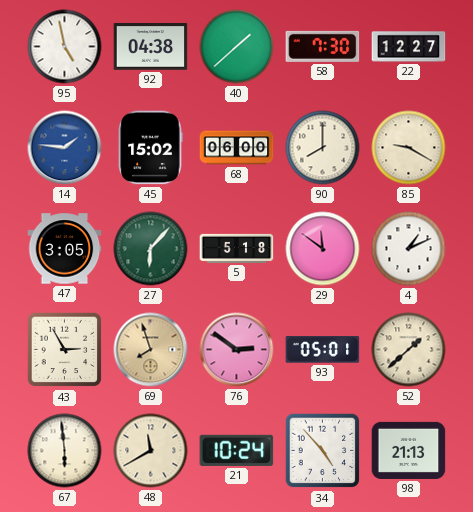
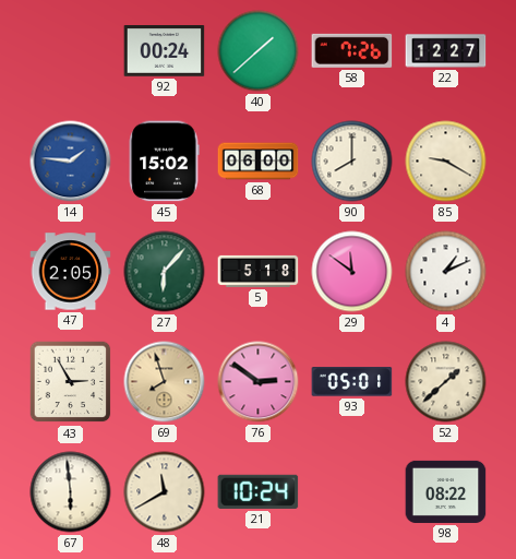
95: 4:58 -> none
92: 04:38 -> 00:24
58: 7:30 -> 7:26
47: 3:05 -> 2:05
34: 4:53 -> none
98: 21:13 -> 08:22
